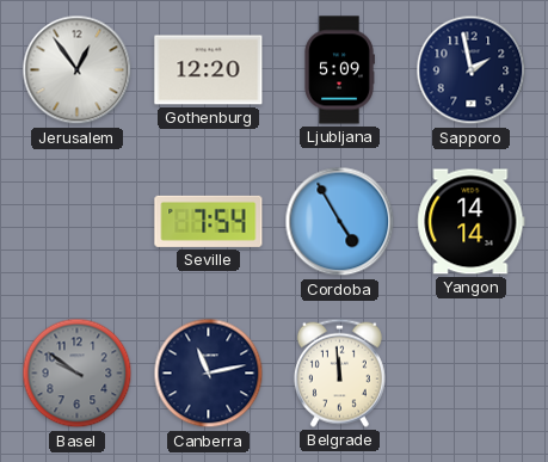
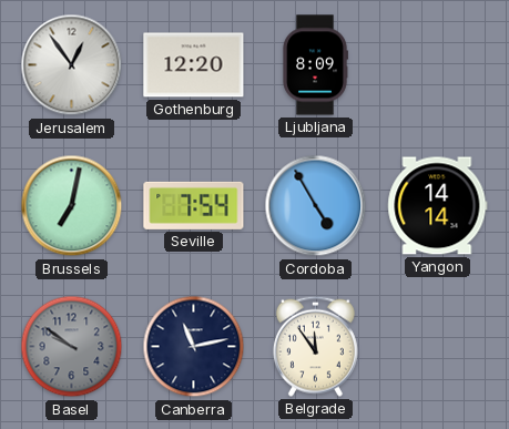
Ljubljana: 5:09 -> 8:09
Sapporo: 1:58 -> none
Brussels: none -> 7:02
Belgrade: 11:59 -> 11:54
